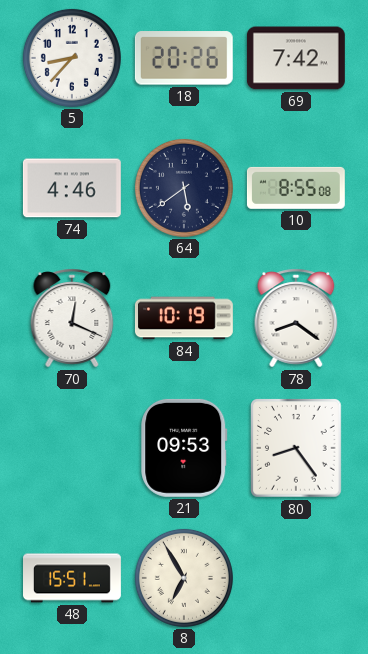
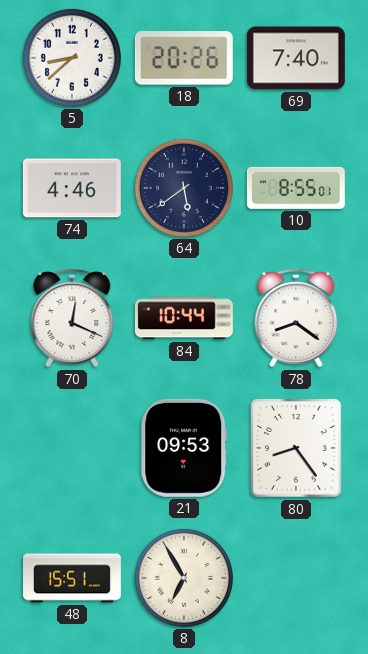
5: 8:37 -> 8:38
69: 7:42 -> 7:40
10: 8:55:08 -> 8:55:01
84: 10:19 -> 10:44
